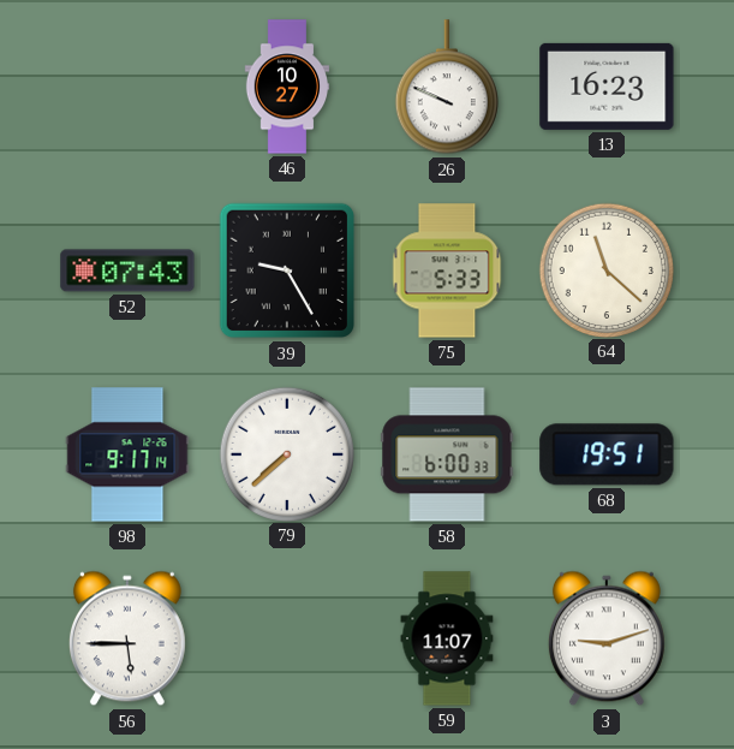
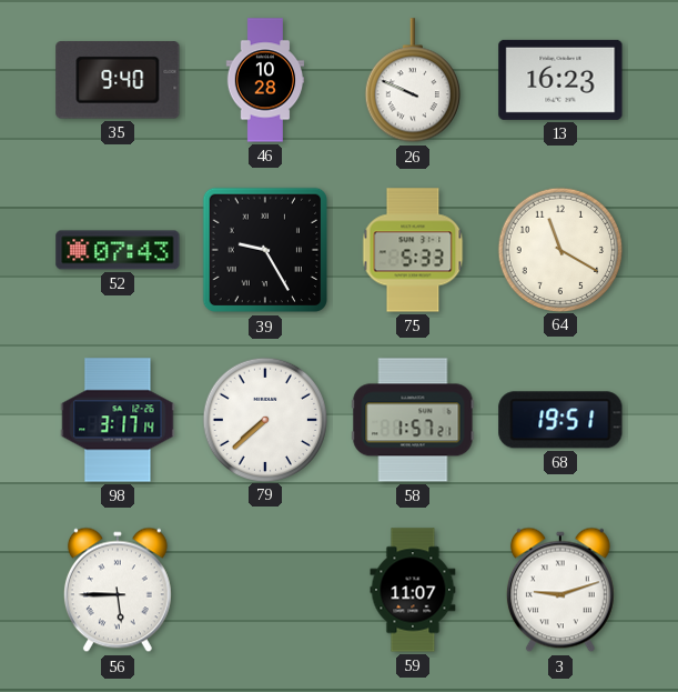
35: none -> 9:40
46: 10:27 -> 10:28
64: 11:22 -> 11:20
98: 9:17 -> 3:17
58: 6:00 -> 1:57
